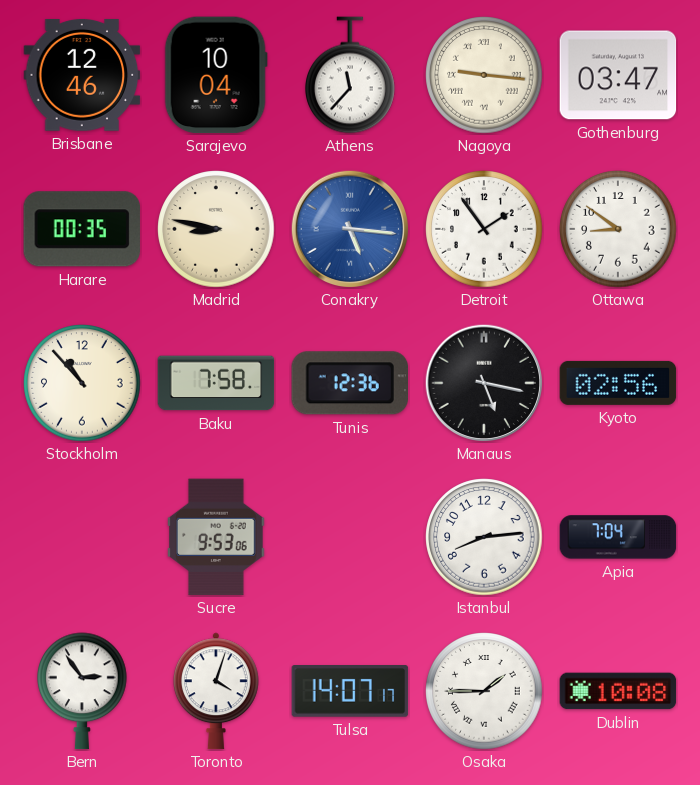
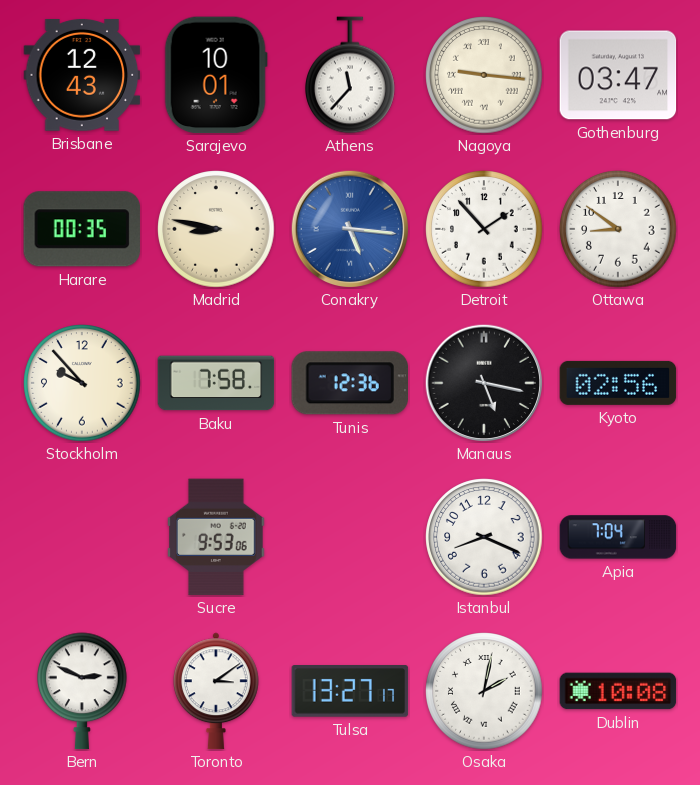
Brisbane: 12:46 -> 12:43
Sarajevo: 10:04 -> 10:01
Detroit: 1:54 -> 1:53
Stockholm: 10:53 -> 9:53
Istanbul: 8:14 -> 8:19
Bern: 2:54 -> 2:49
Toronto: 4:03 -> 3:09
Tulsa: 14:07 -> 13:27
Osaka: 1:45 -> 2:02
